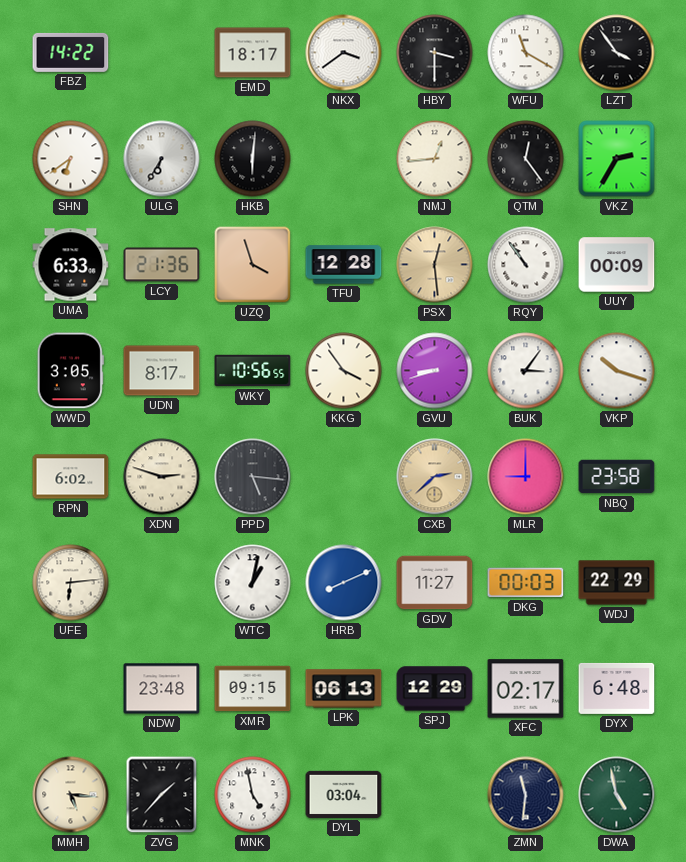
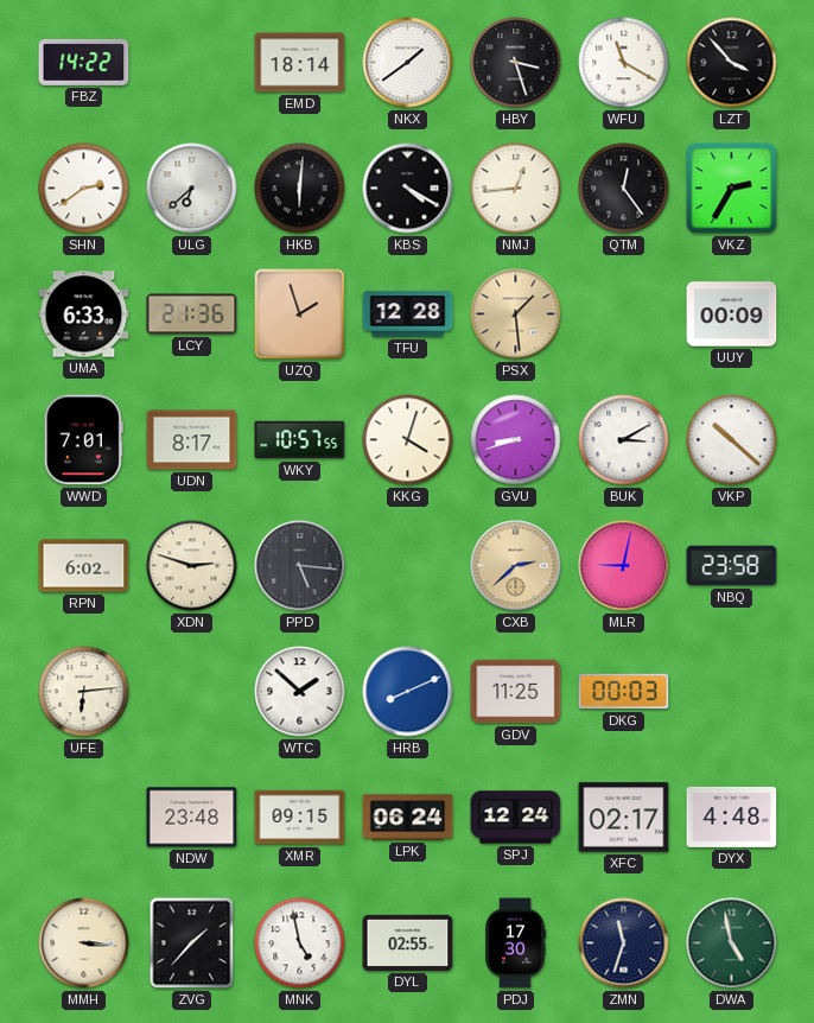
EMD: 18:17 -> 18:14
NKX: 3:39 -> 1:39
HBY: 3:30 -> 3:27
LZT: 3:54 -> 3:53
SHN: 6:39 -> 2:39
ULG: 6:35 -> 6:38
KBS: none -> 4:20
UZQ: 3:57 -> 1:57
PSX: 12:29 -> 1:29
RQY: 10:54 -> none
WWD: 3:05 -> 7:01
WKY: 10:56 -> 10:57
KKG: 3:54 -> 4:03
BUK: 3:06 -> 3:10
VKP: 10:18 -> 10:22
MLR: 9:00 -> 9:02
WTC: 1:02 -> 1:52
GDV: 11:27 -> 11:25
WDJ: 22:29 -> none
LPK: 06:13 -> 06:24
SPJ: 12:29 -> 12:24
DYX: 6:48 -> 4:48
MMH: 5:16 -> 3:16
DYL: 03:04 -> 02:55
PDJ: none -> 17:30
ZMN: 11:31 -> 11:33
